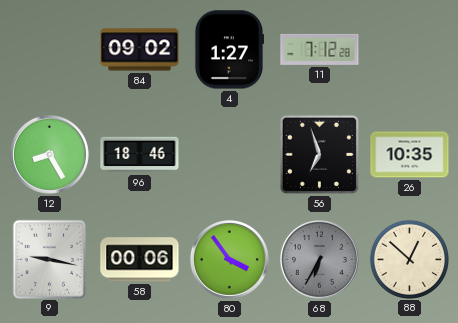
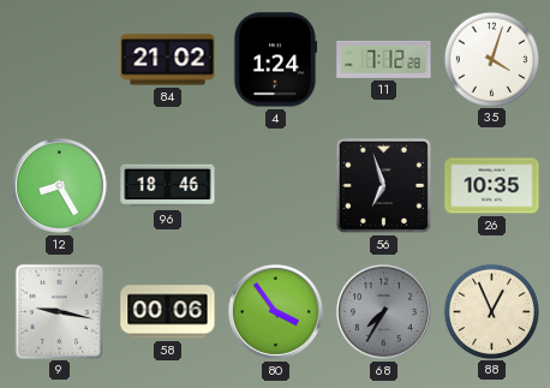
84: 09:02 -> 21:02
4: 1:27 -> 1:24
35: none -> 4:03
68: 6:35 -> 7:35
88: 12:52 -> 12:56
